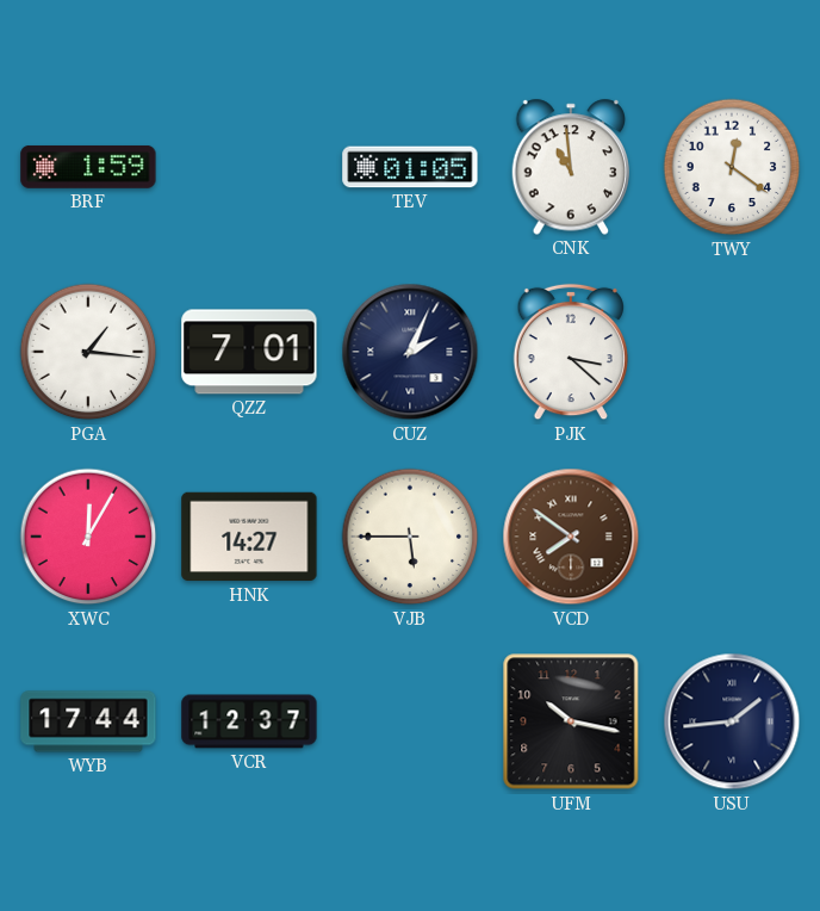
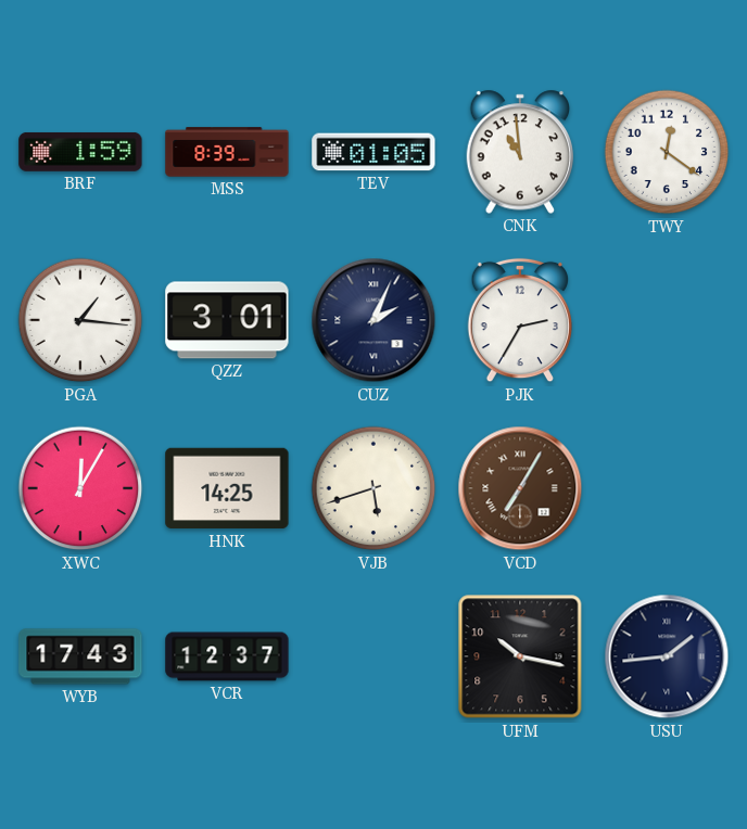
MSS: none -> 8:39
QZZ: 7:01 -> 3:01
PJK: 3:22 -> 2:35
HNK: 14:27 -> 14:25
VJB: 5:45 -> 5:42
VCD: 7:51 -> 7:05
WYB: 17:44 -> 17:43
